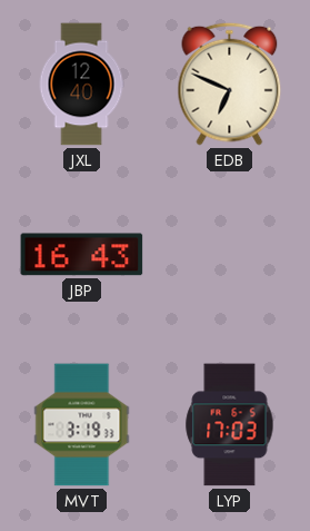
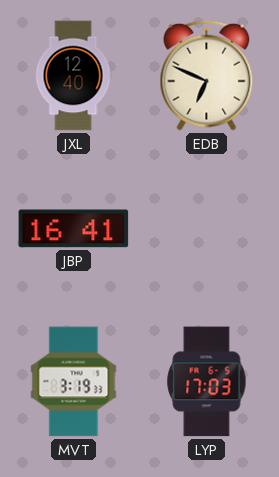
JBP: 16:43 -> 16:41
